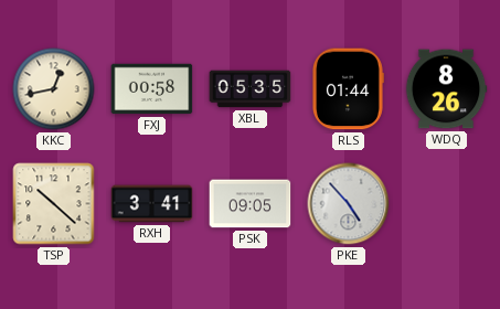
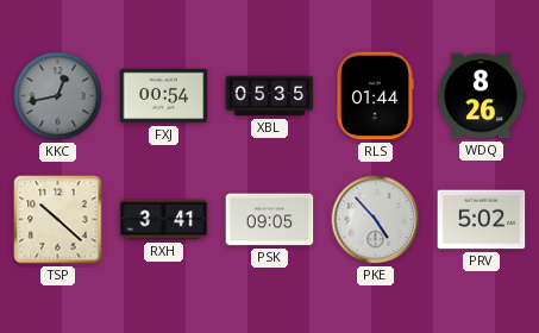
KKC dial: cream -> grey
FXJ: 00:58 -> 00:54
PRV: none -> 5:02
